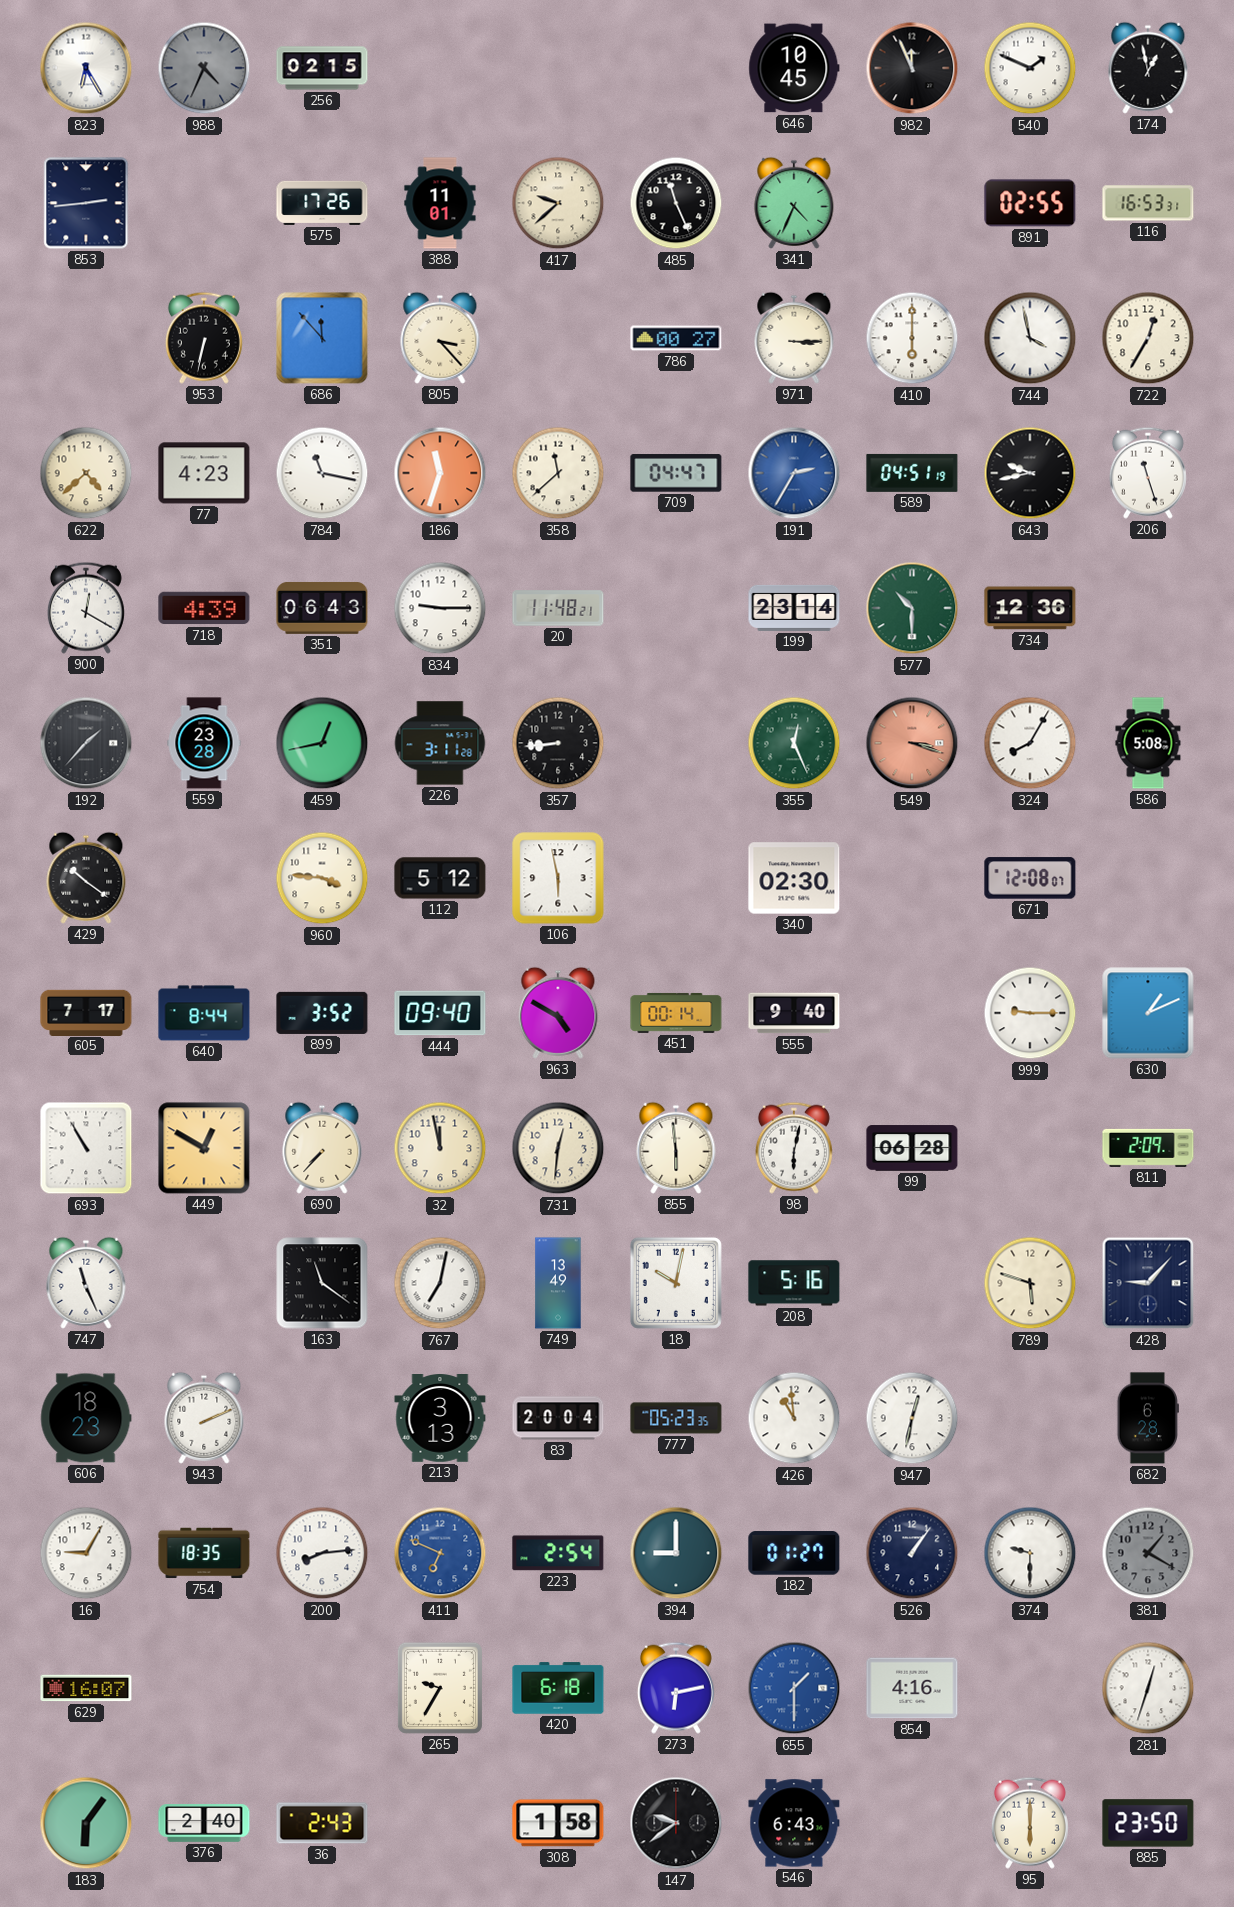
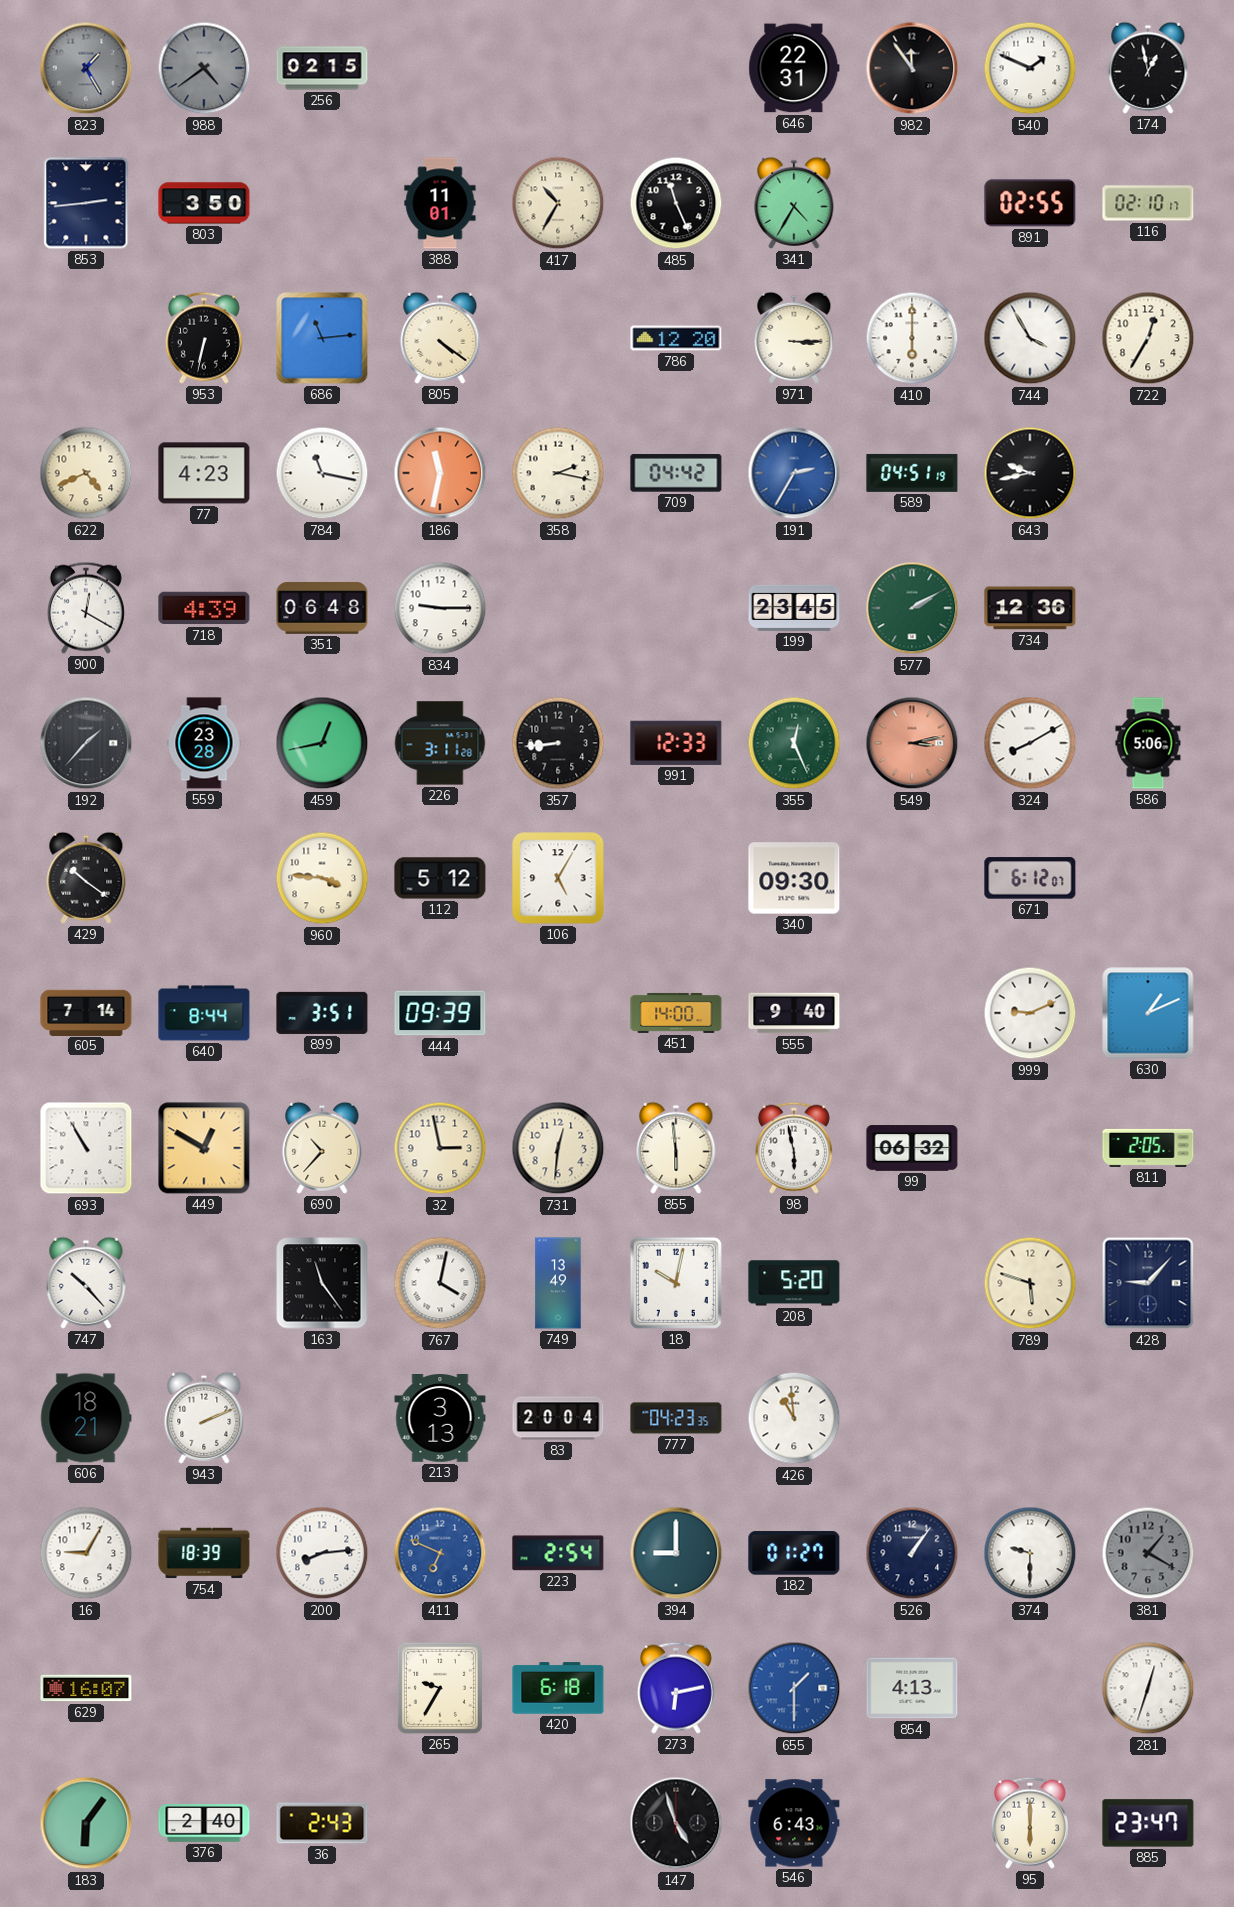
823: 6:25 -> 1:25
823 dial: white -> grey
988: 4:34 -> 4:39
646: 10:45 -> 22:31
982: 11:56 -> 11:54
803: none -> 3:50
575: 17:26 -> none
417: 9:38 -> 10:35
341: 4:34 -> 4:35
116: 16:53 -> 02:10
686: 11:53 -> 11:14
805: 3:23 -> 4:21
786: 00:27 -> 12:20
744: 3:58 -> 3:55
622: 4:38 -> 4:41
186: 11:33 -> 11:32
358: 11:38 -> 2:17
709: 04:47 -> 04:42
206: 11:27 -> none
351: 06:43 -> 06:48
20: 11:48 -> none
199: 23:14 -> 23:45
577: 10:30 -> 2:10
991: none -> 12:33
549: 3:18 -> 3:13
324: 8:05 -> 8:10
586: 5:08 -> 5:06
106: 5:58 -> 5:05
340: 02:30 -> 09:30
671: 12:08 -> 6:12
605: 7:17 -> 7:14
899: 3:52 -> 3:51
444: 09:40 -> 09:39
963: 4:50 -> none
451: 00:14 -> 14:00
999: 9:15 -> 9:11
690: 7:37 -> 10:37
32: 11:58 -> 2:58
98: 6:02 -> 5:58
99: 06:28 -> 06:32
811: 2:09 -> 2:05
747: 11:26 -> 10:23
163: 11:21 -> 11:24
767: 7:02 -> 4:02
208: 5:16 -> 5:20
606: 18:23 -> 18:21
777: 05:23 -> 04:23
947: 12:32 -> none
682: 6:28 -> none
754: 18:35 -> 18:39
854: 4:16 -> 4:13
308: 1:58 -> none
147: 9:39 -> 4:57
885: 23:50 -> 23:47
